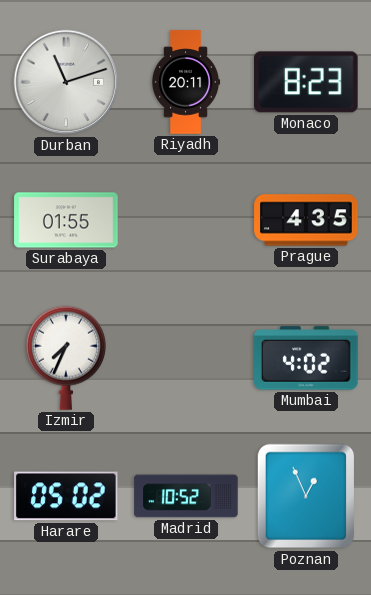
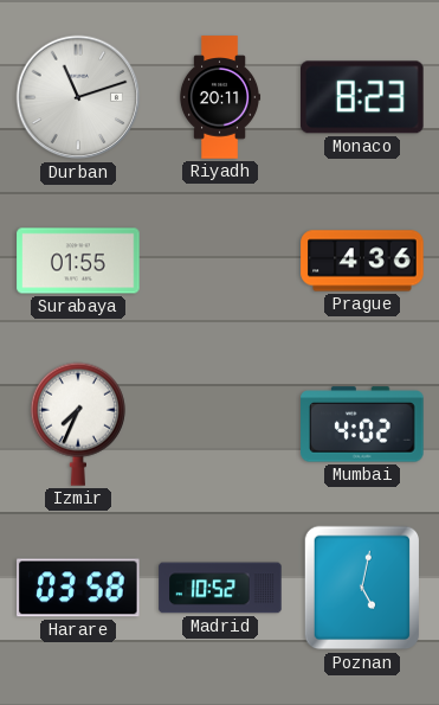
Prague: 4:35 -> 4:36
Harare: 05:02 -> 03:58
Poznan: 12:56 -> 5:02
